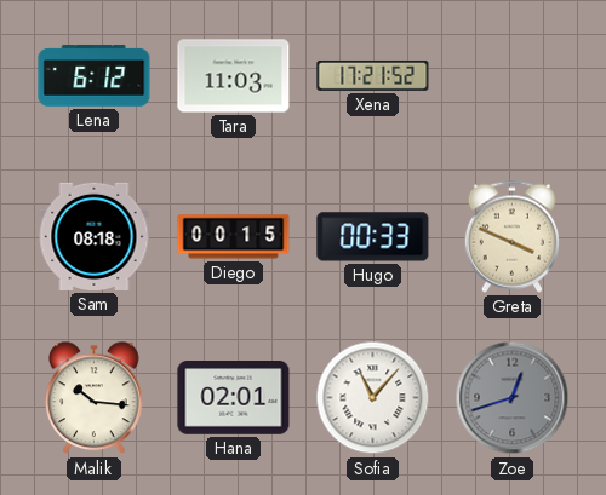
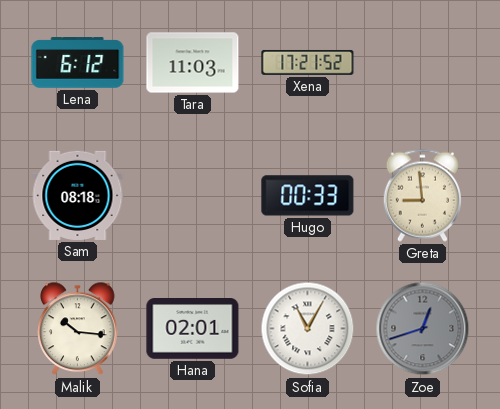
Diego: 00:15 -> none
Greta: 3:49 -> 8:59
Sofia: 11:07 -> 11:05
